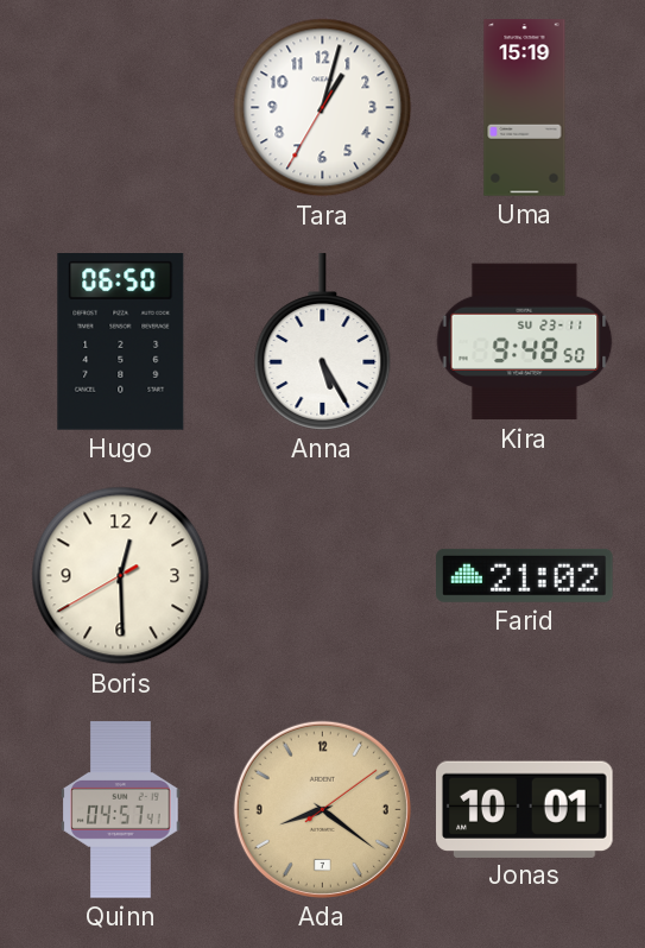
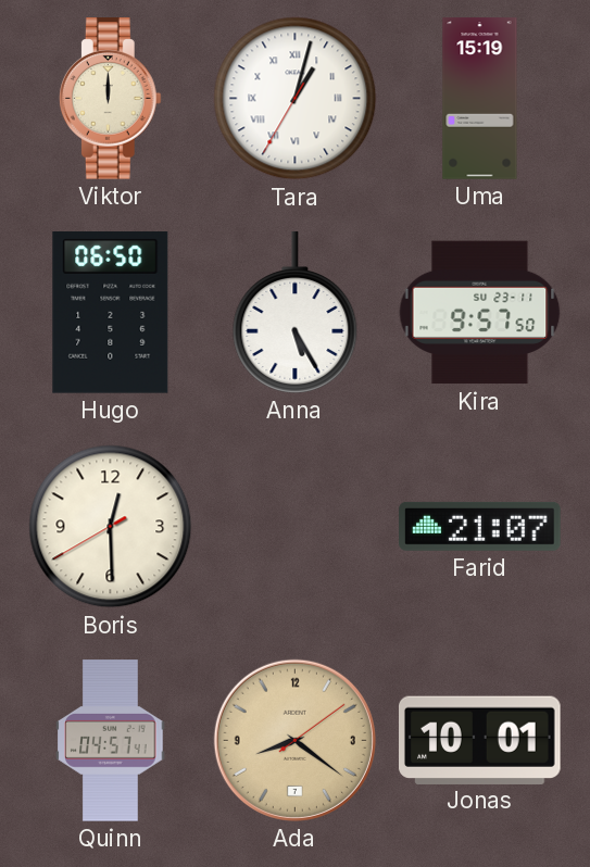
Viktor: none -> 12:00
Tara numerals: Arabic -> Roman
Kira: 9:48 -> 9:57
Farid: 21:02 -> 21:07
